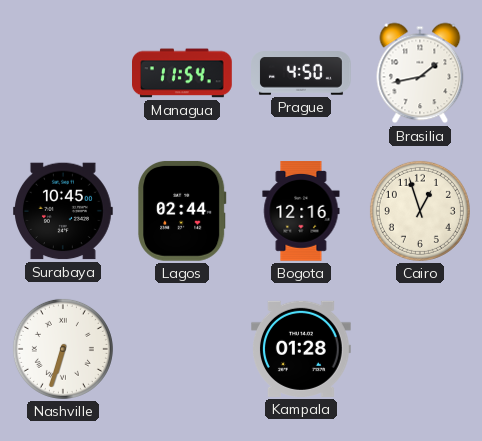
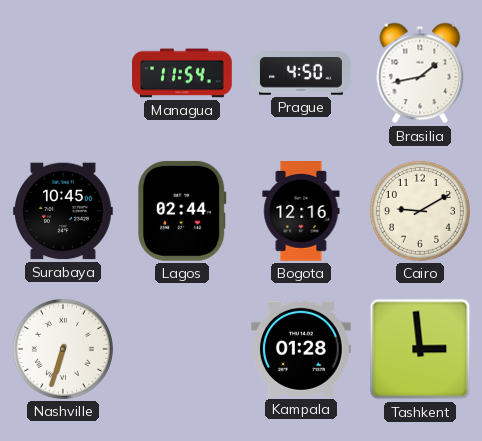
Cairo: 12:57 -> 9:10
Tashkent: none -> 2:59
